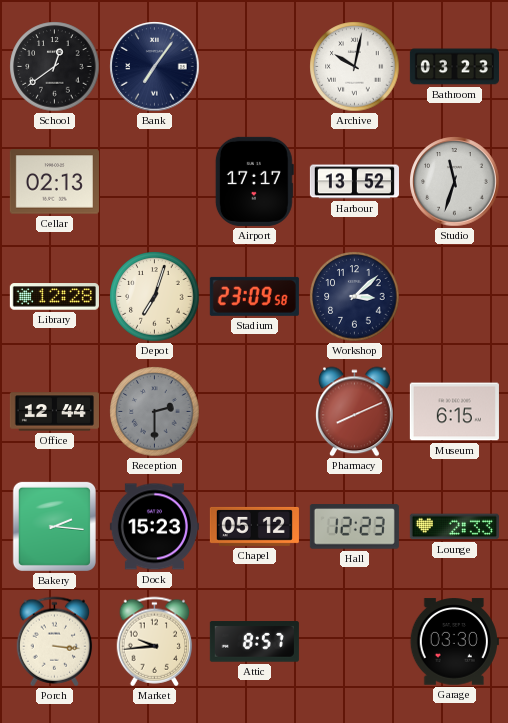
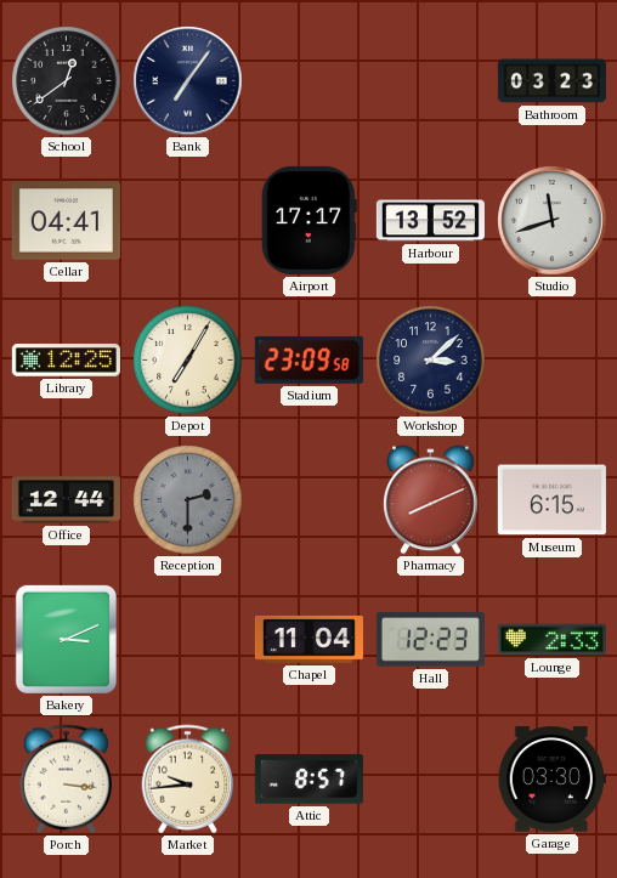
Archive: 10:02 -> none
Cellar: 02:13 -> 04:41
Studio: 11:33 -> 11:42
Library: 12:28 -> 12:25
Depot: 7:03 -> 7:05
Bakery: 2:16 -> 3:11
Dock: 15:23 -> none
Chapel: 05:12 -> 11:04
